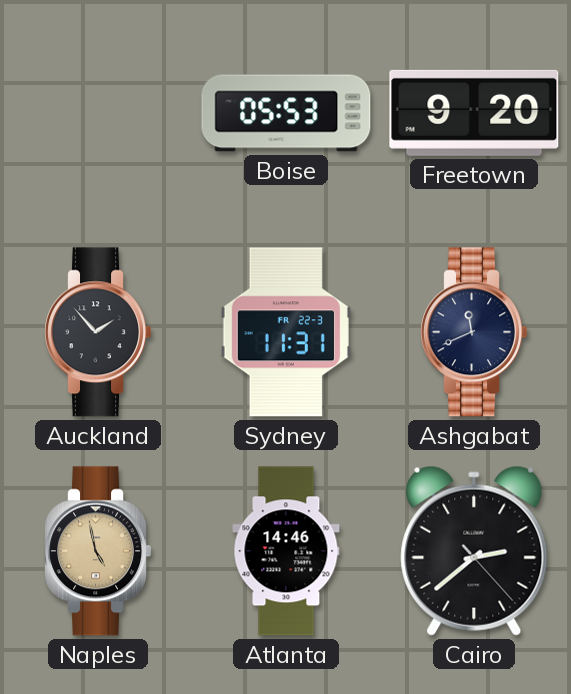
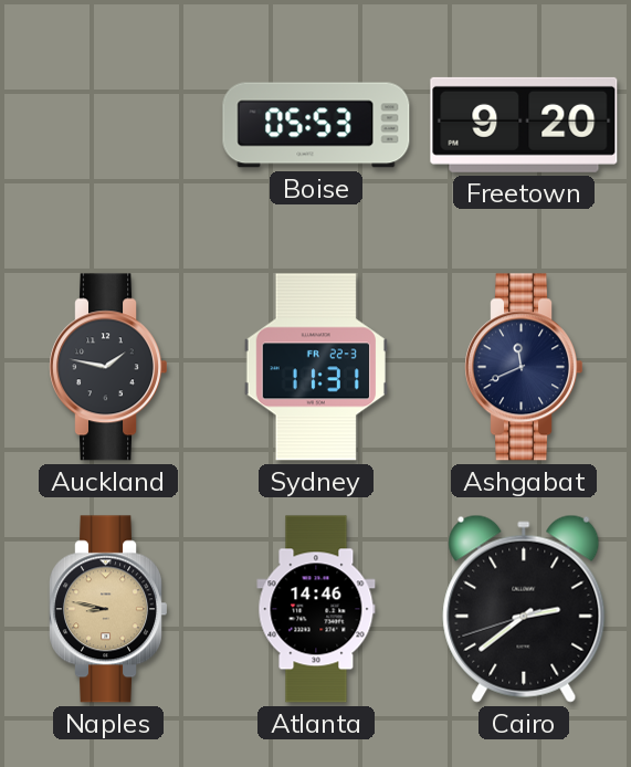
Auckland: 1:53 -> 1:47
Naples: 4:58 -> 8:47
Cairo: 2:38:23 -> 2:38:42
